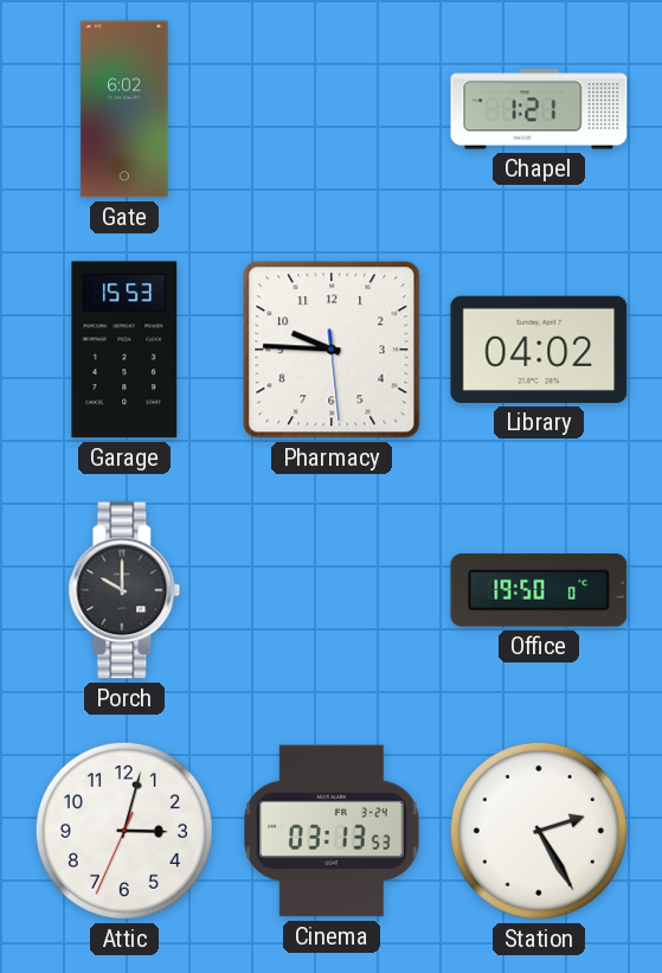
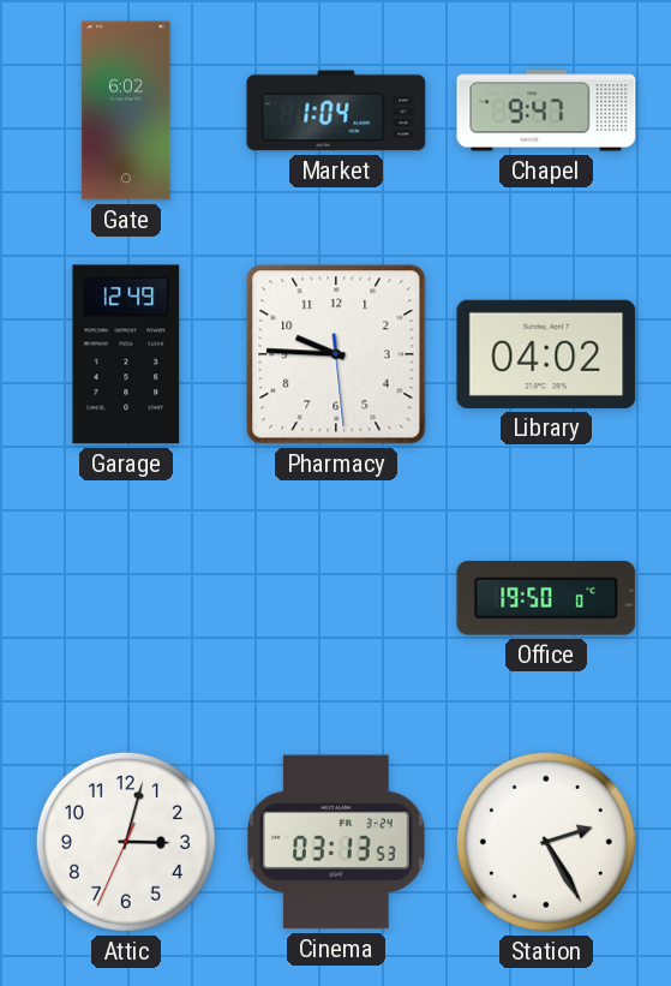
Market: none -> 1:04
Chapel: 1:21 -> 9:47
Garage: 15:53 -> 12:49
Porch: 10:00 -> none
